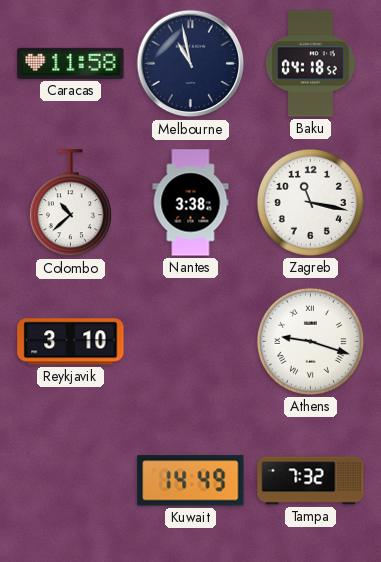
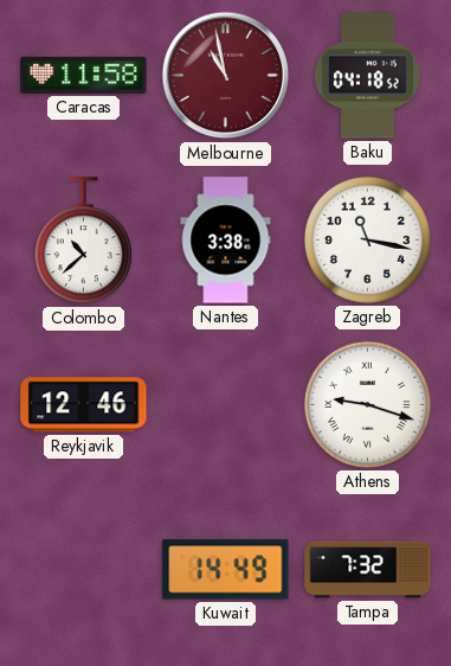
Melbourne dial: navy -> burgundy
Reykjavik: 3:10 -> 12:46
